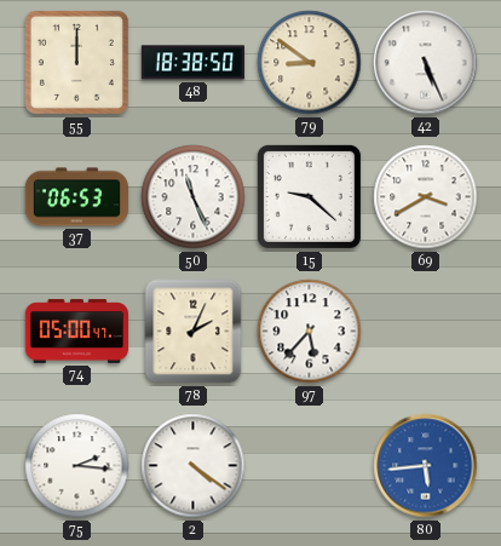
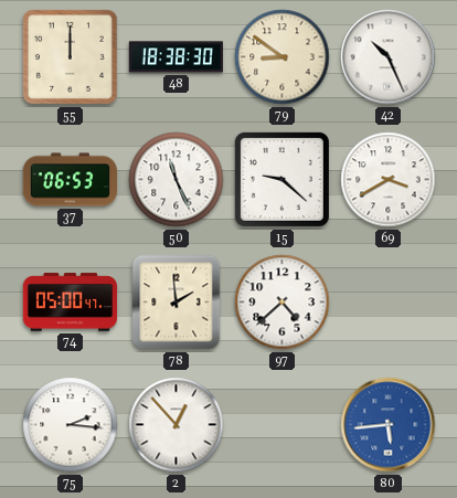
48: 18:38:50 -> 18:38:30
42: 5:26 -> 10:26
78: 2:04 -> 1:59
97: 5:37 -> 4:38
2: 4:21 -> 12:53
